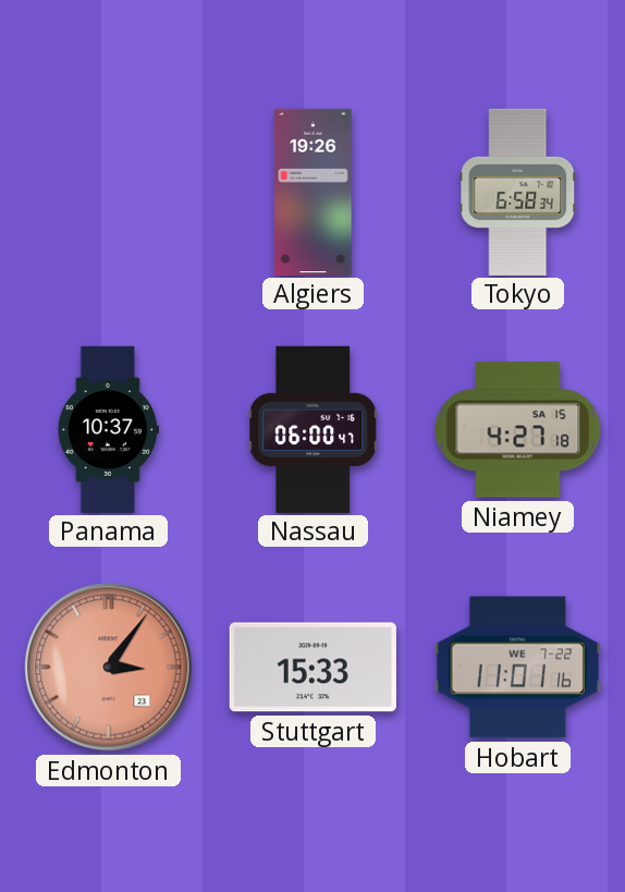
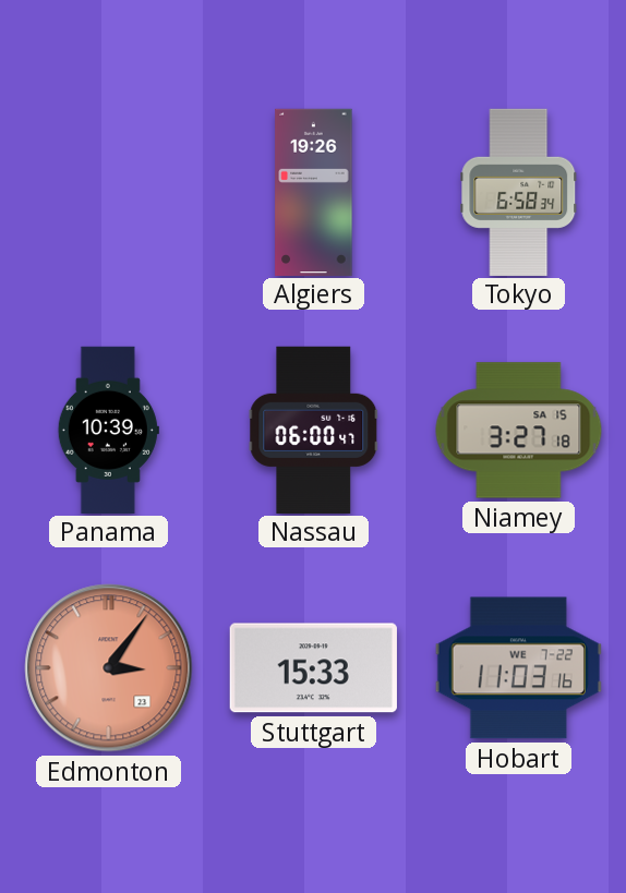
Panama: 10:37 -> 10:39
Niamey: 4:27 -> 3:27
Hobart: 11:01 -> 11:03
